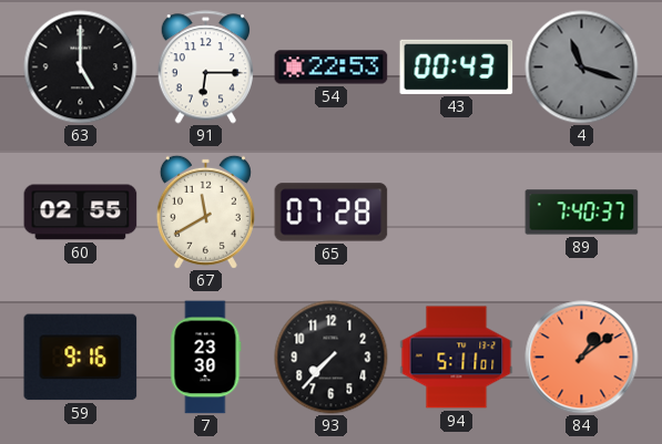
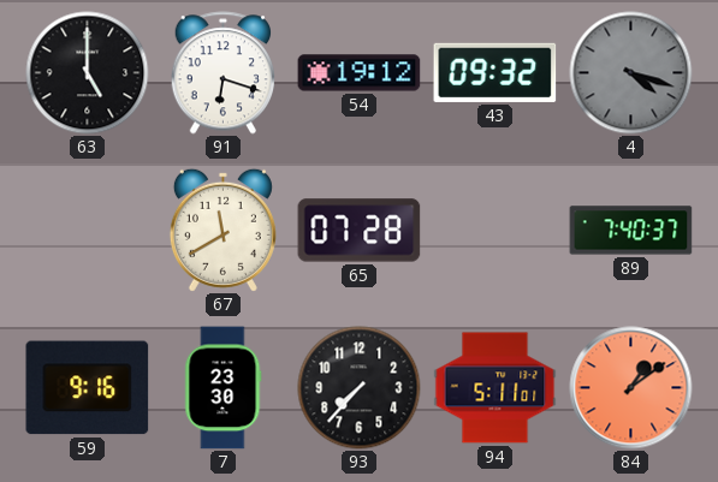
91: 6:15 -> 6:18
54: 22:53 -> 19:12
43: 00:43 -> 09:32
4: 11:18 -> 4:18
60: 02:55 -> none
